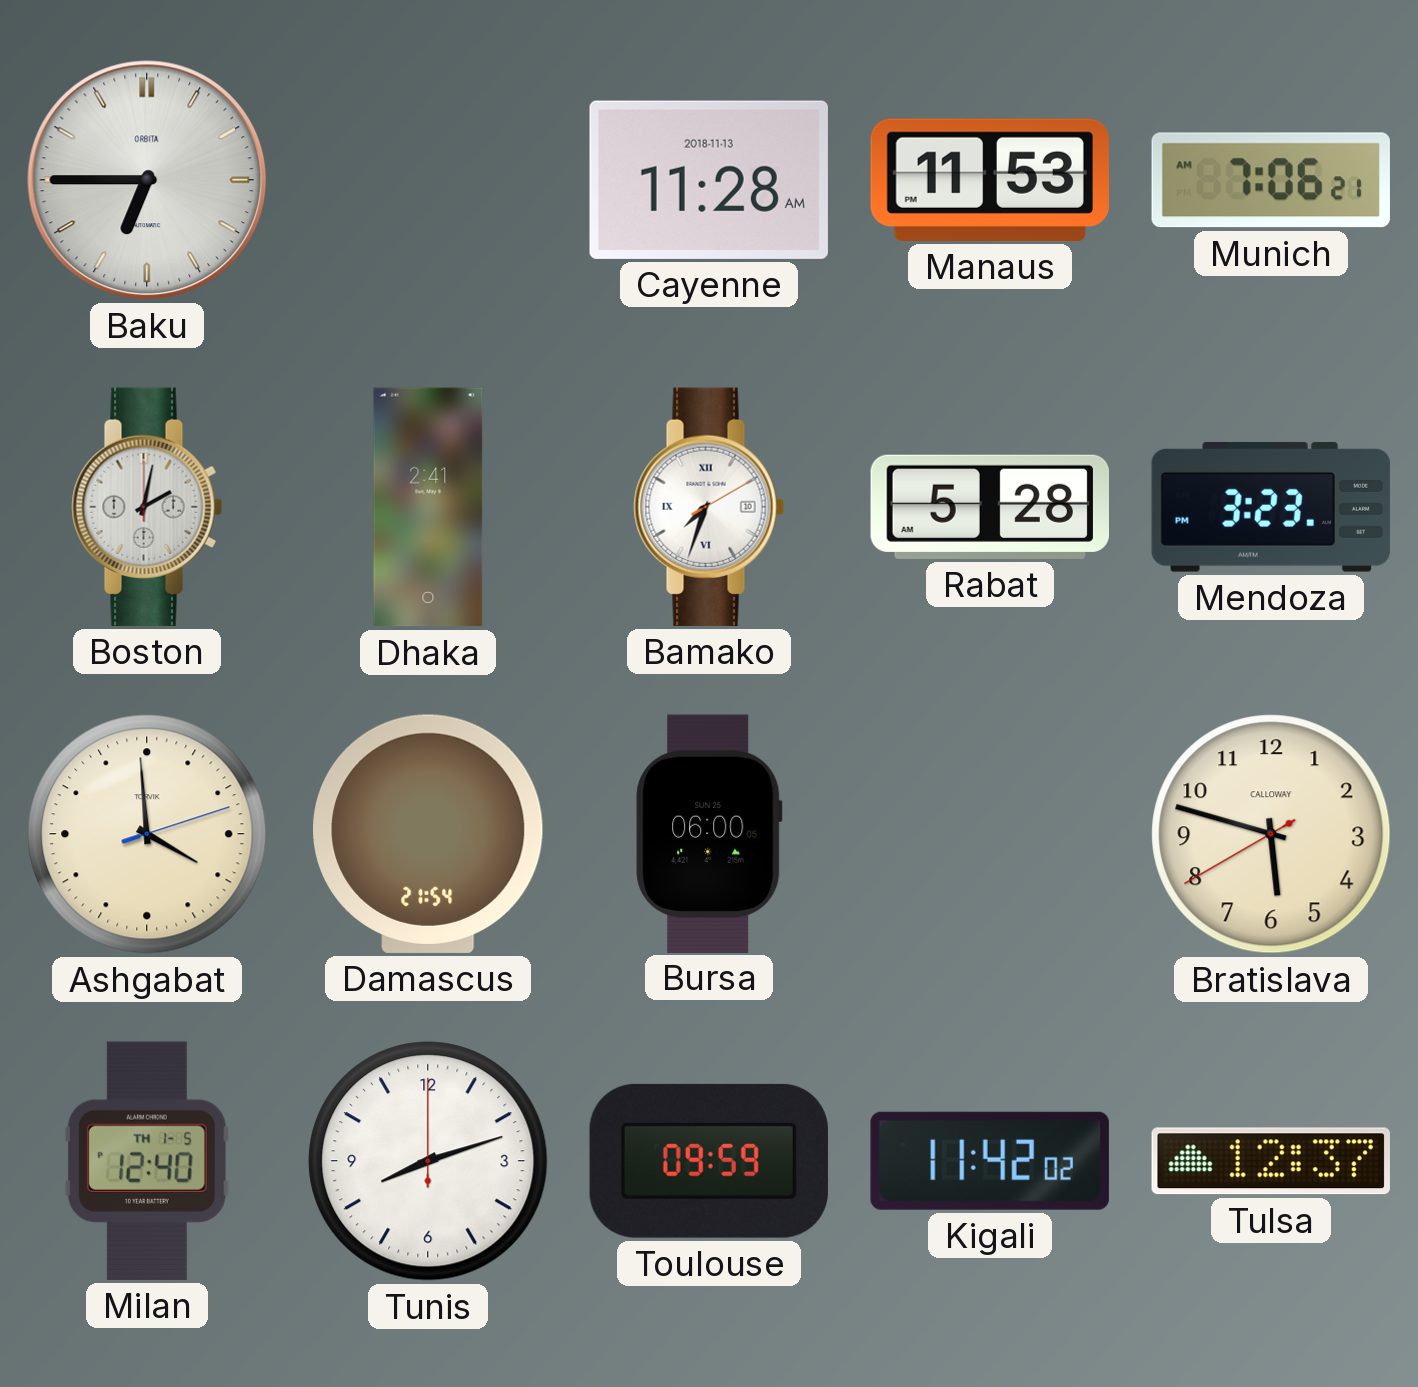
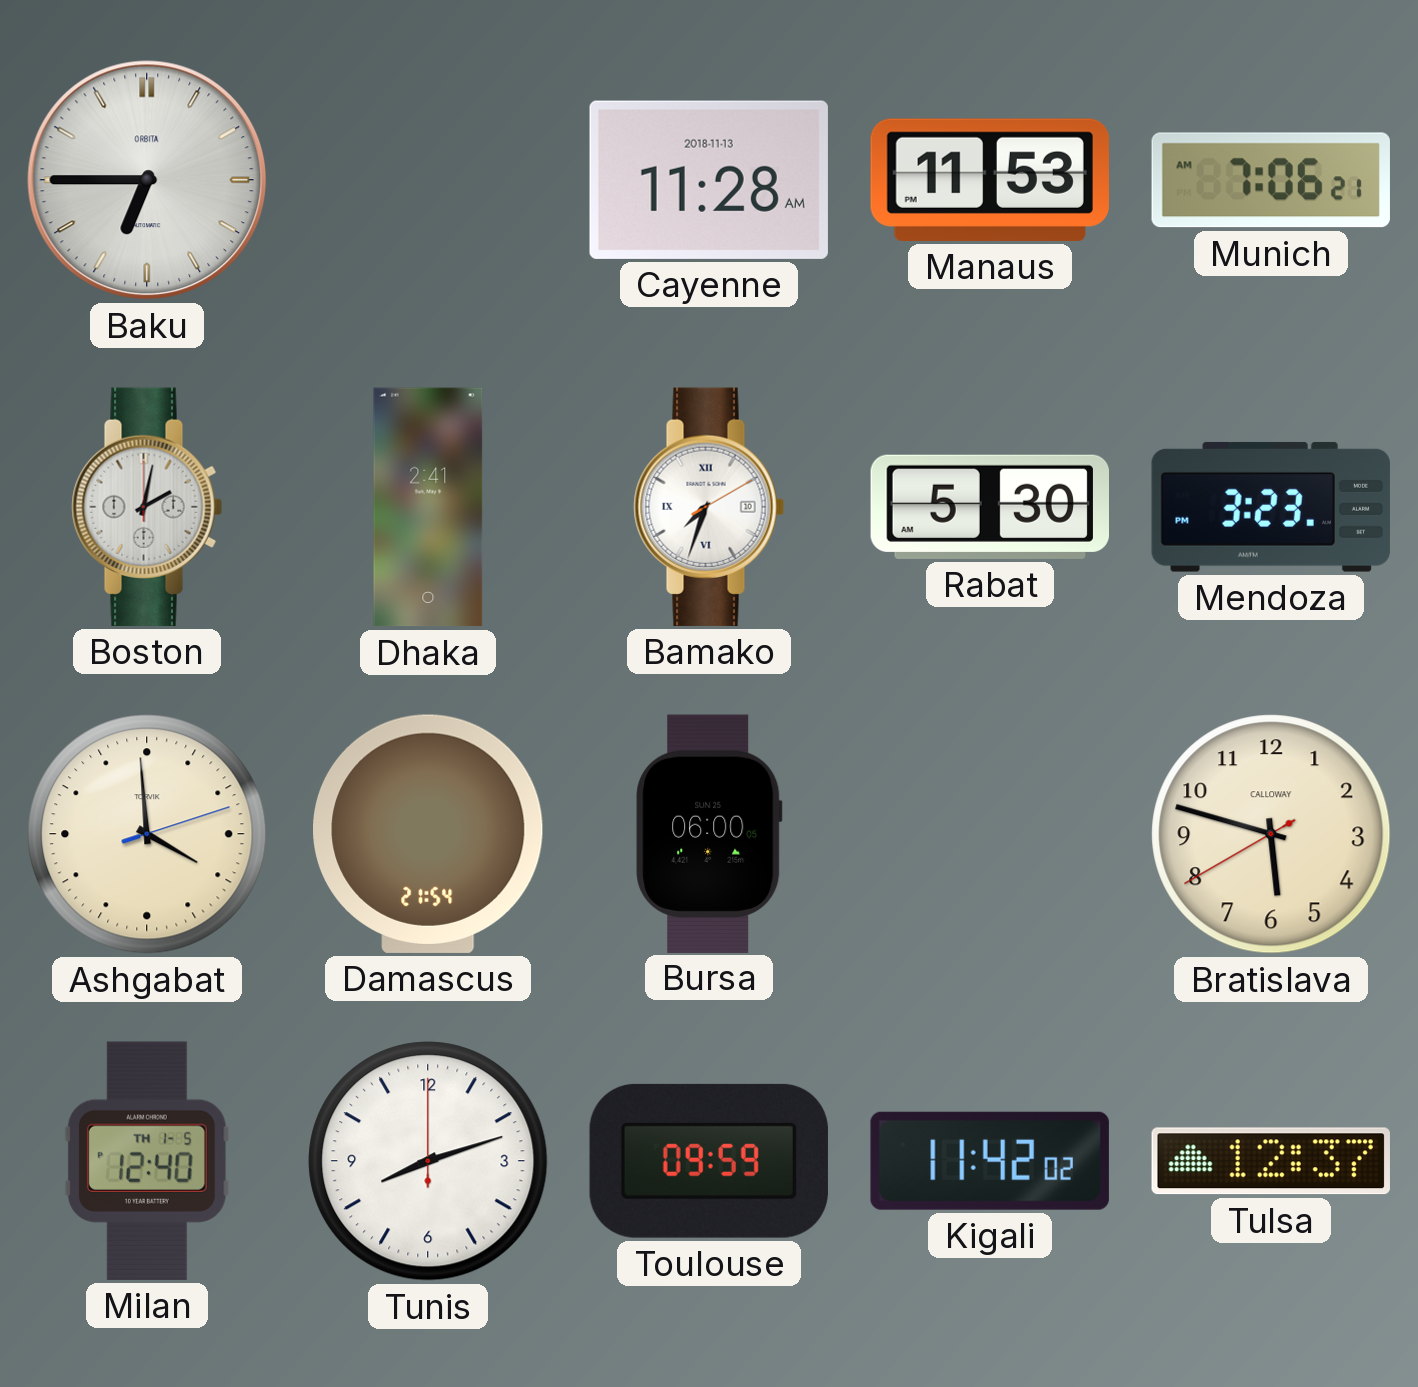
Rabat: 5:28 -> 5:30
